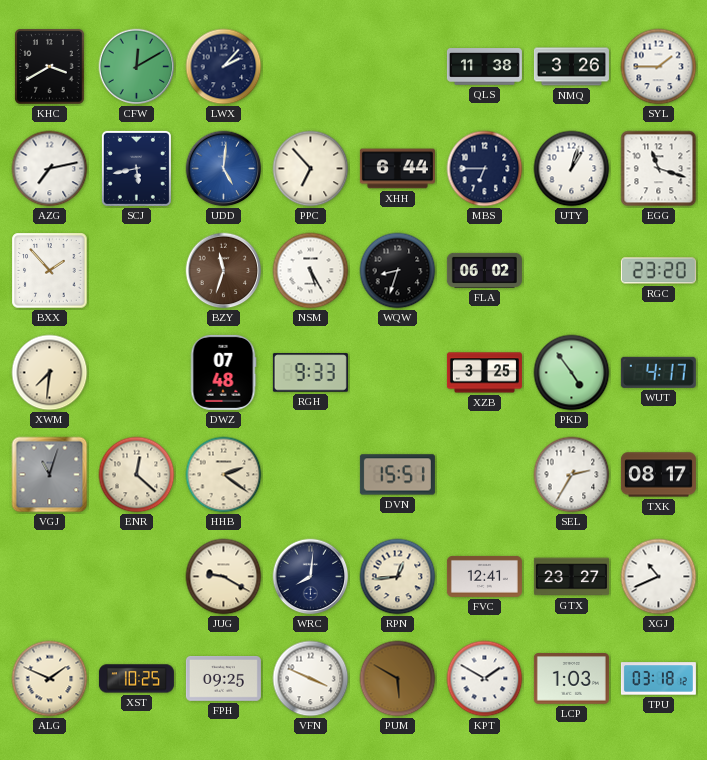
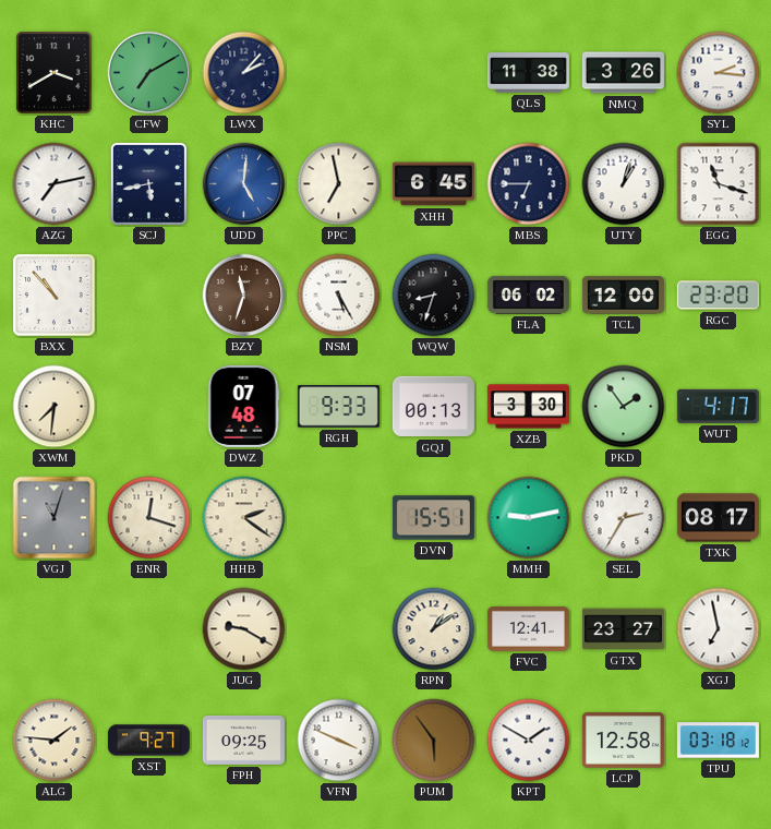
CFW: 12:10 -> 7:10
SYL: 1:45 -> 2:16
PPC: 6:53 -> 6:58
XHH: 6:44 -> 6:45
BXX: 1:53 -> 10:53
TCL: none -> 12:00
GQJ: none -> 00:13
XZB: 3:25 -> 3:30
PKD: 4:54 -> 1:54
ENR: 12:22 -> 12:18
MMH: none -> 9:13
WRC: 8:01 -> none
RPN: 12:44 -> 1:09
XGJ: 10:41 -> 6:58
ALG: 1:49 -> 1:46
XST: 10:25 -> 9:27
PUM: 5:50 -> 5:54
LCP: 1:03 -> 12:58
